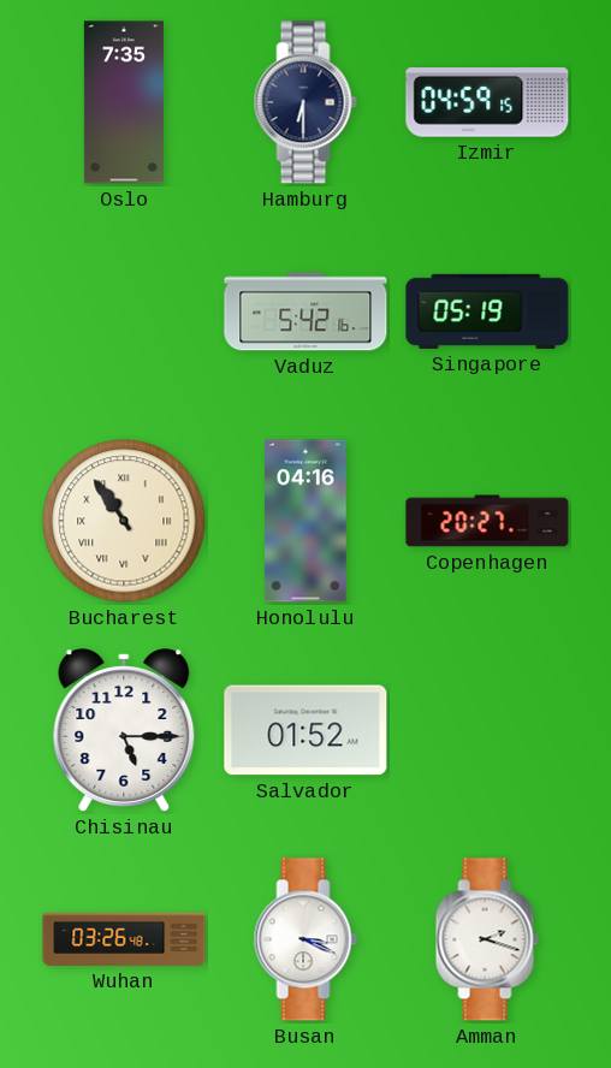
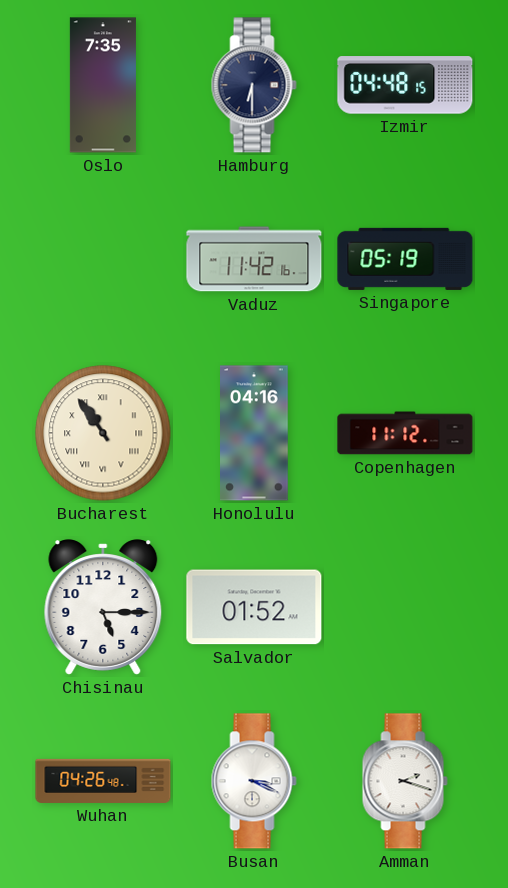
Izmir: 04:59 -> 04:48
Vaduz: 5:42 -> 11:42
Copenhagen: 20:27 -> 11:12
Wuhan: 03:26 -> 04:26
